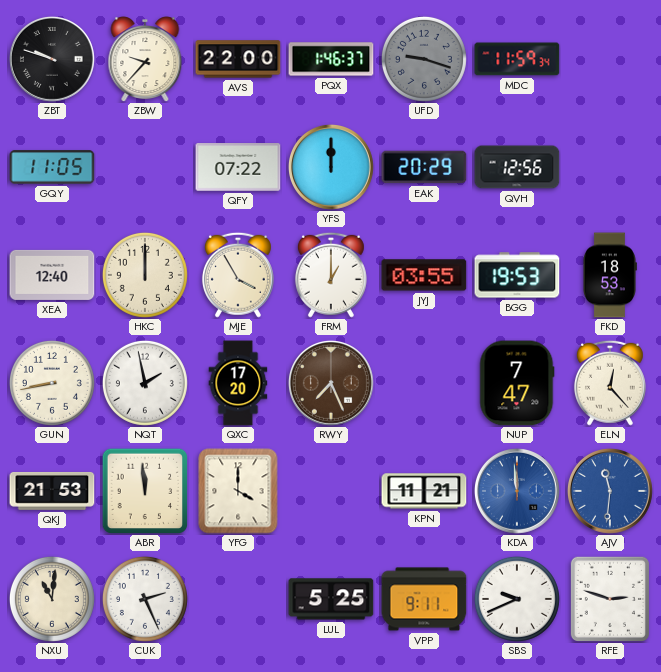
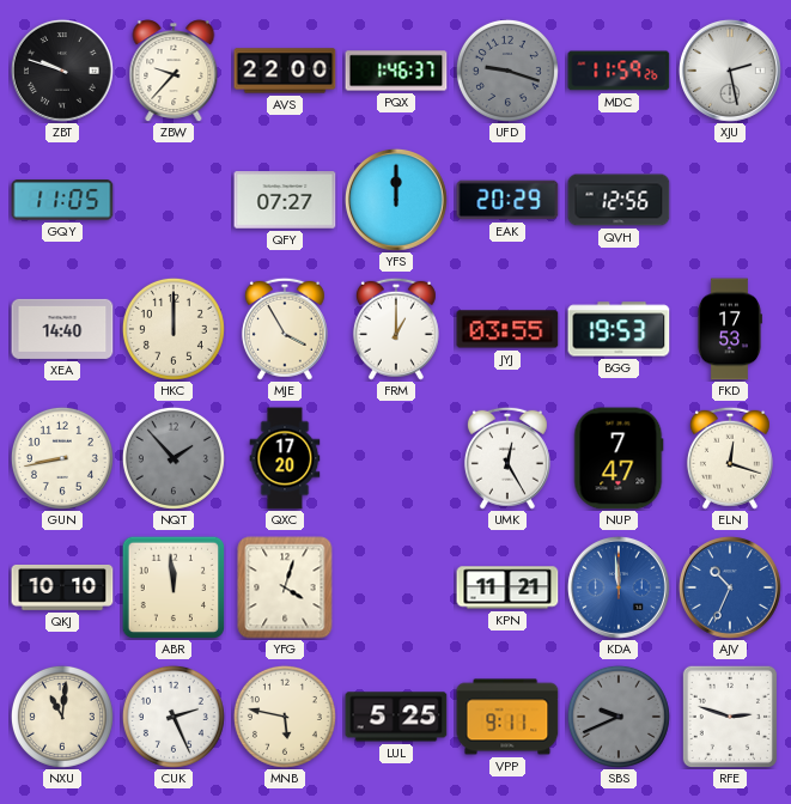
MDC: 11:59:34 -> 11:59:26
XJU: none -> 2:28
QFY: 07:22 -> 07:27
XEA: 12:40 -> 14:40
FKD: 18:53 -> 17:53
NQT: 1:58 -> 1:53
NQT dial: white -> grey
RWY: 7:26 -> none
UMK: none -> 12:25
ELN: 12:23 -> 12:18
QKJ: 21:53 -> 10:10
YFG: 4:00 -> 4:03
AJV: 11:31 -> 10:34
MNB: none -> 5:47
SBS dial: white -> grey
